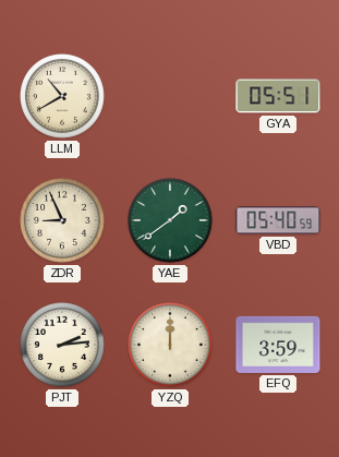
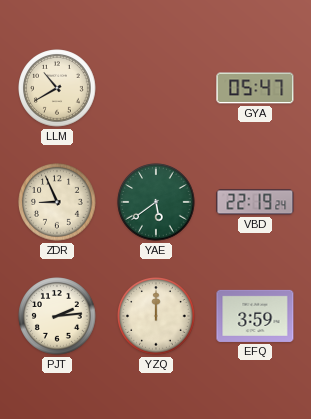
GYA: 05:51 -> 05:47
YAE: 1:39 -> 5:39
VBD: 05:40 -> 22:19
